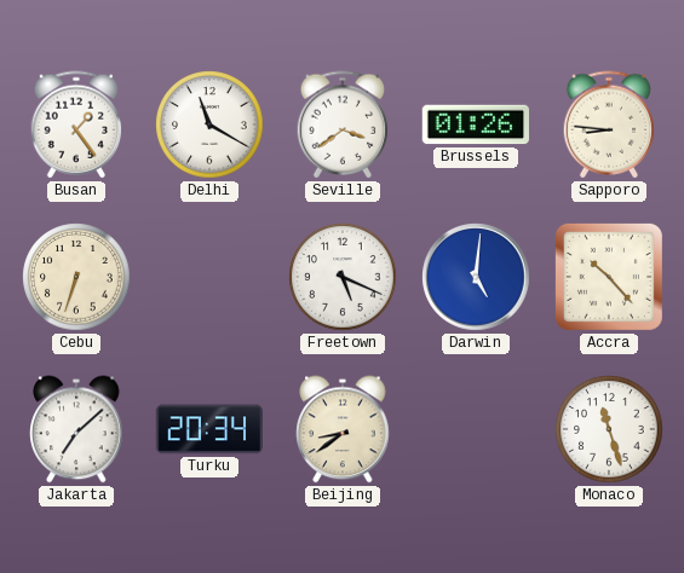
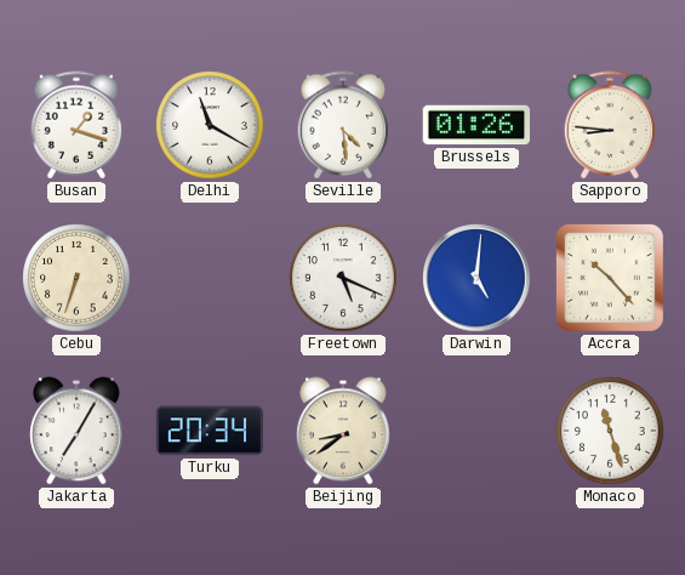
Busan: 1:24 -> 1:18
Seville: 3:39 -> 4:29
Jakarta: 7:08 -> 7:05
